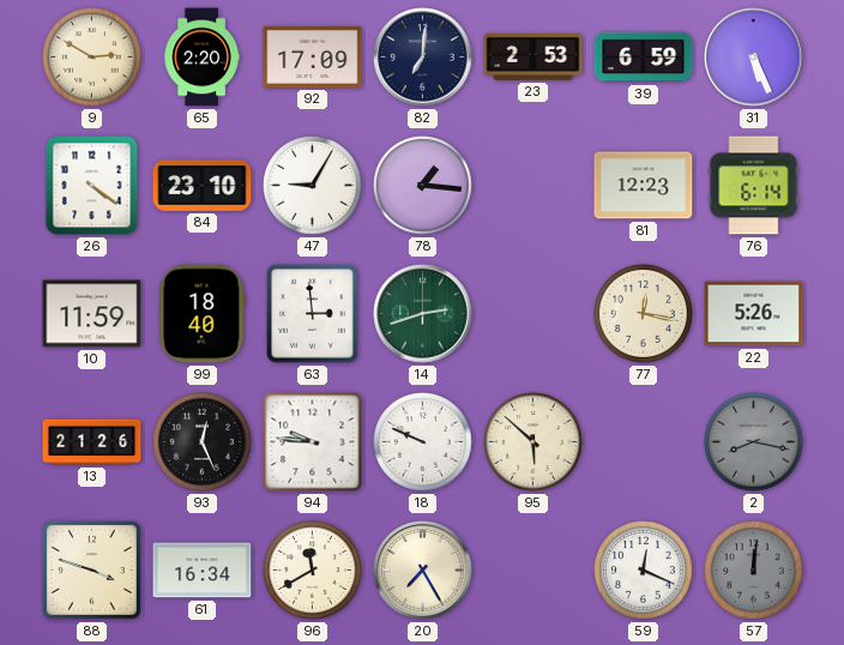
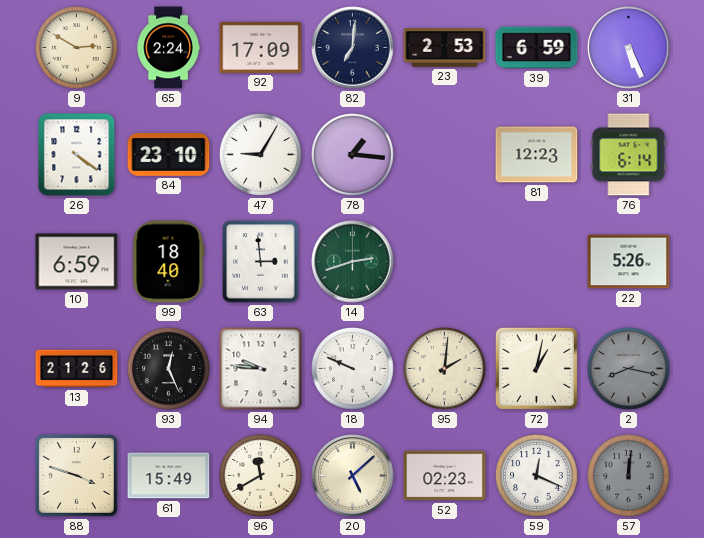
65: 2:20 -> 2:24
10: 11:59 -> 6:59
77: 12:17 -> none
95: 5:52 -> 2:01
72: none -> 1:02
61: 16:34 -> 15:49
20: 7:25 -> 5:08
52: none -> 02:23
